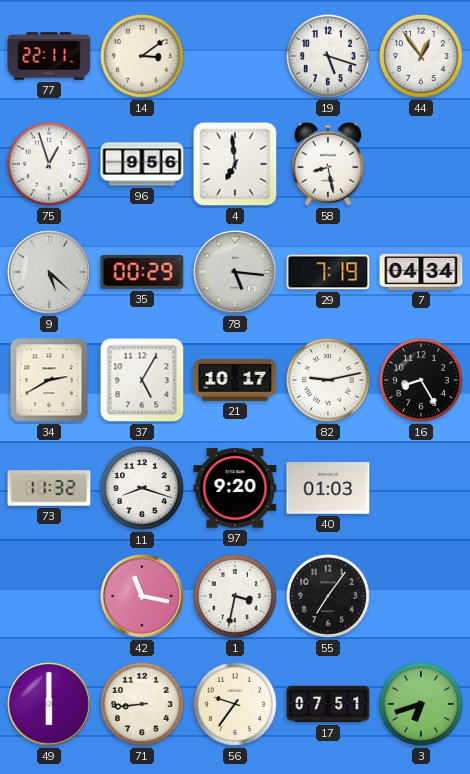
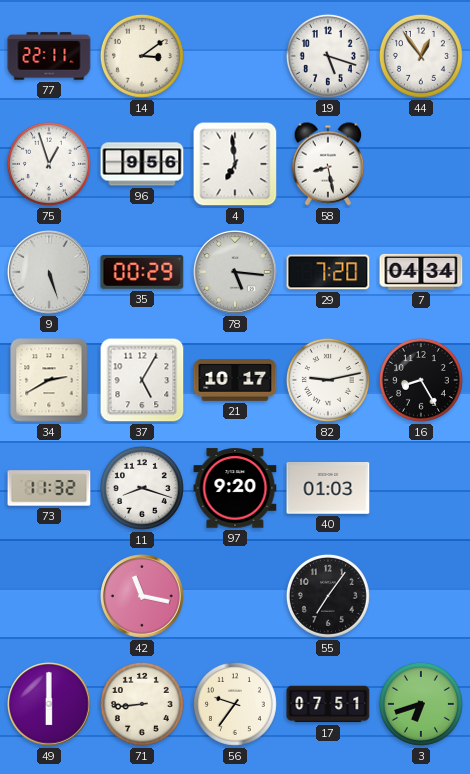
9: 5:22 -> 5:27
29: 7:19 -> 7:20
1: 3:32 -> none
